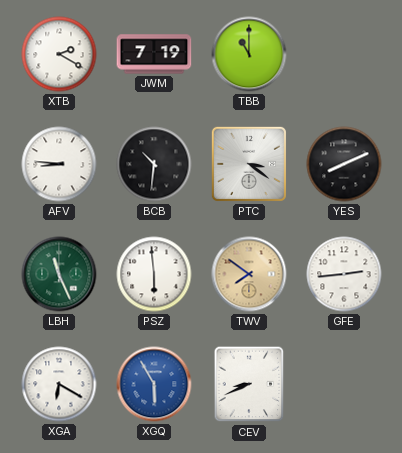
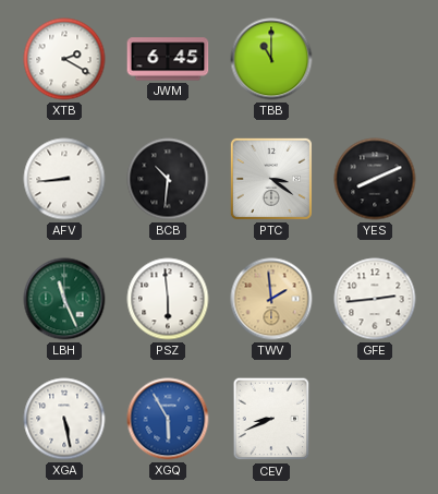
JWM: 7:19 -> 6:45
AFV: 8:46 -> 8:44
TWV: 7:51 -> 1:59
XGA: 6:20 -> 5:28
